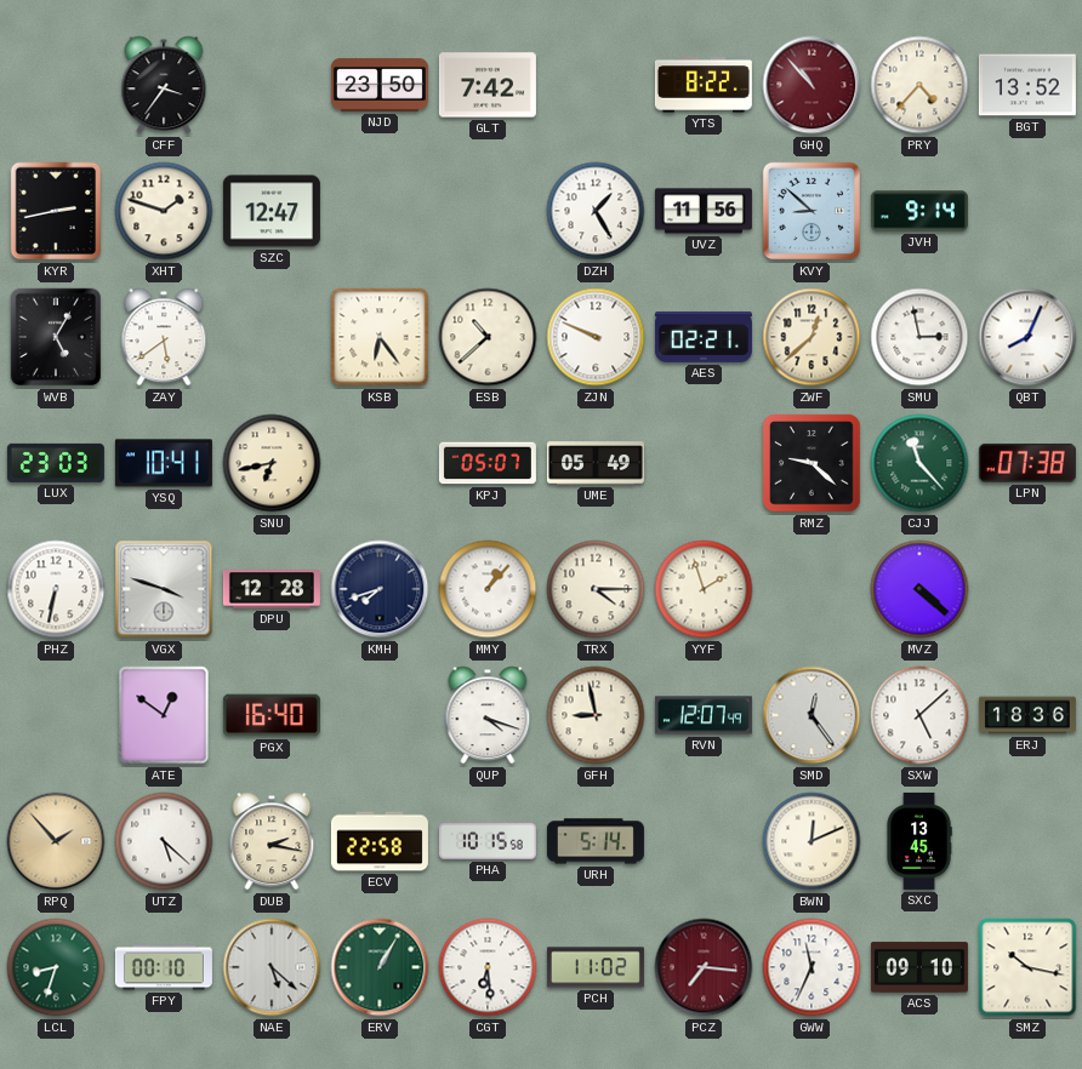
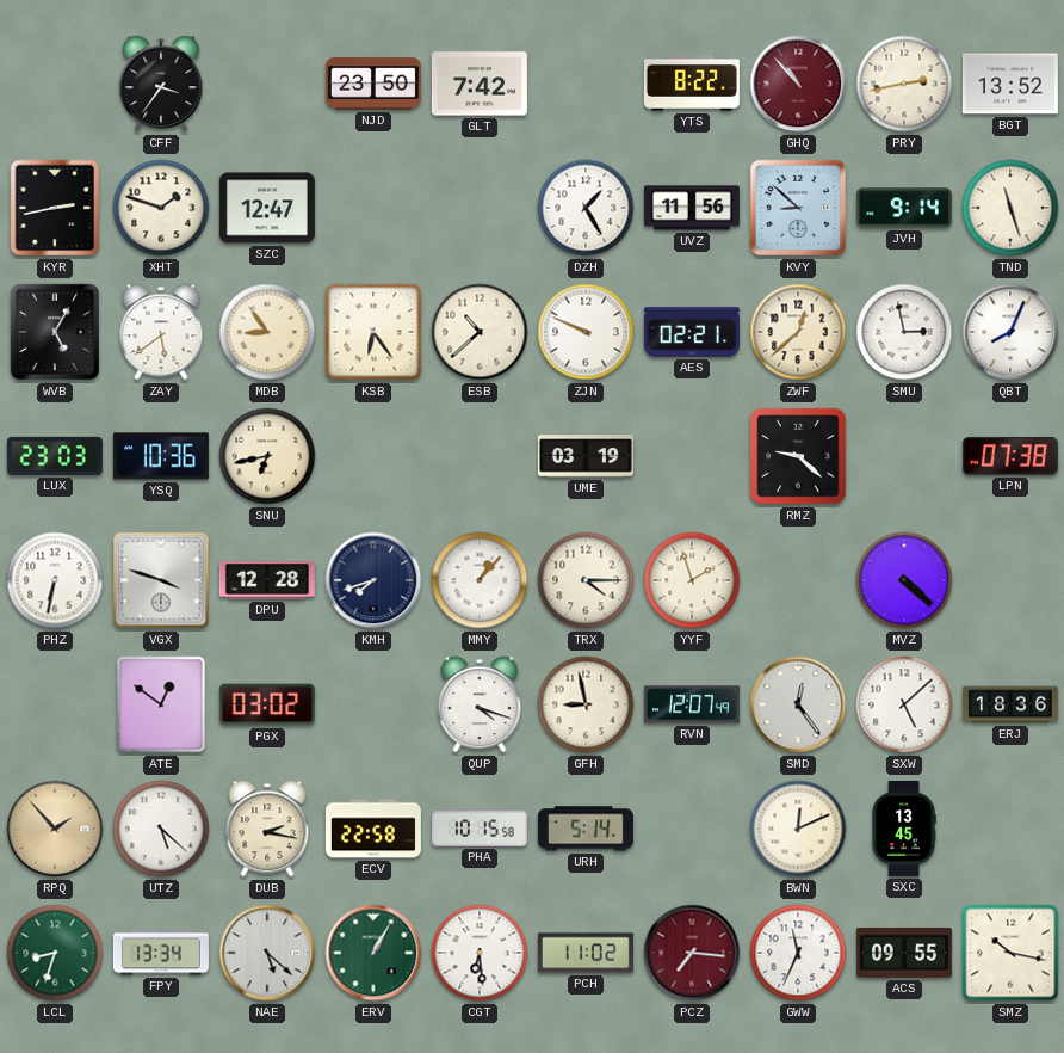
PRY: 4:37 -> 2:43
TND: none -> 11:27
MDB: none -> 8:54
YSQ: 10:41 -> 10:36
KPJ: 05:07 -> none
UME: 05:49 -> 03:19
CJJ: 11:23 -> none
PGX: 16:40 -> 03:02
FPY: 00:10 -> 13:34
ACS: 09:10 -> 09:55
